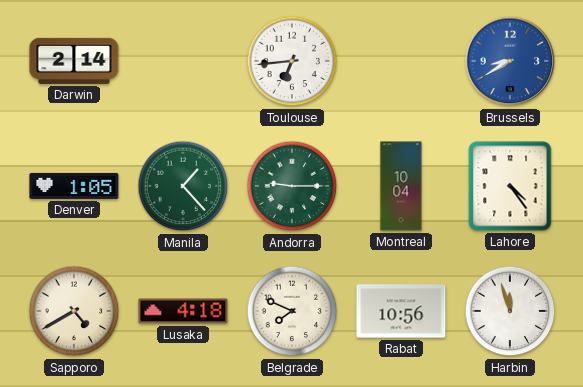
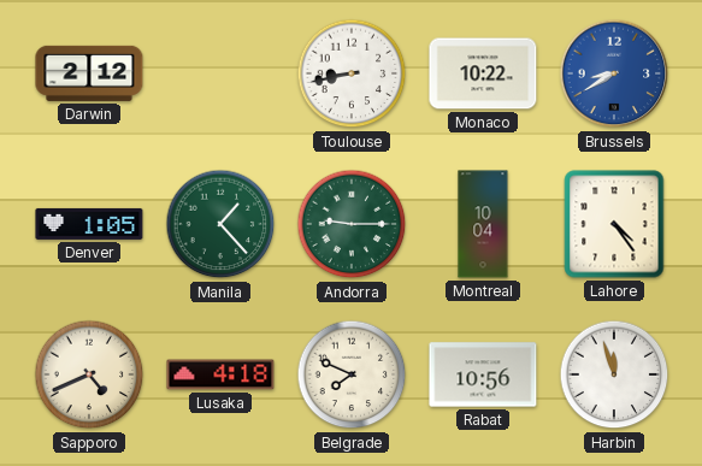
Darwin: 2:14 -> 2:12
Toulouse: 6:44 -> 8:43
Monaco: none -> 10:22
Sapporo: 4:40 -> 4:41
